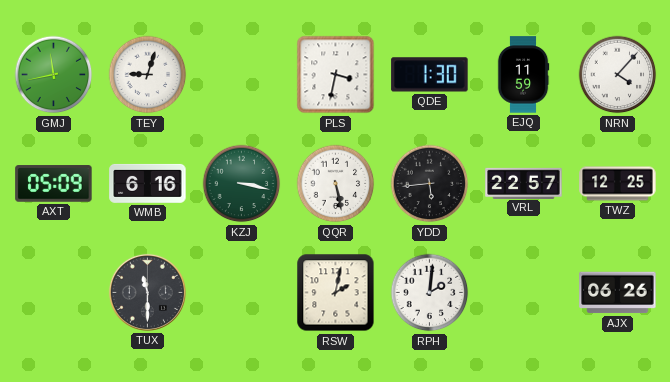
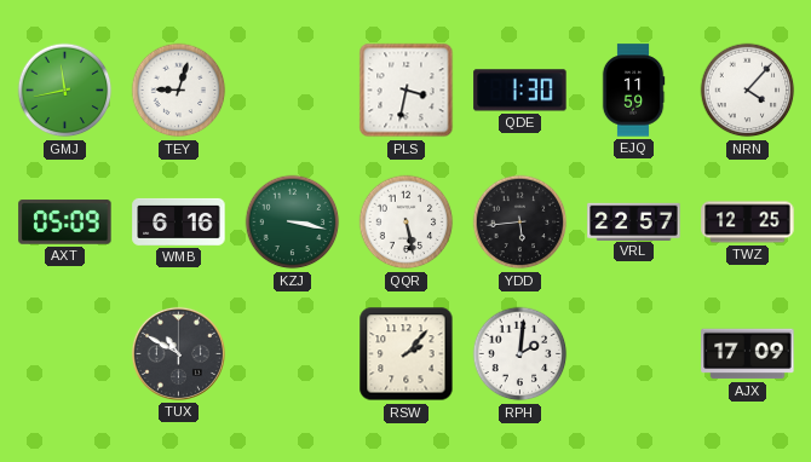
TUX: 11:30 -> 10:50
RSW: 2:02 -> 2:07
AJX: 06:26 -> 17:09
